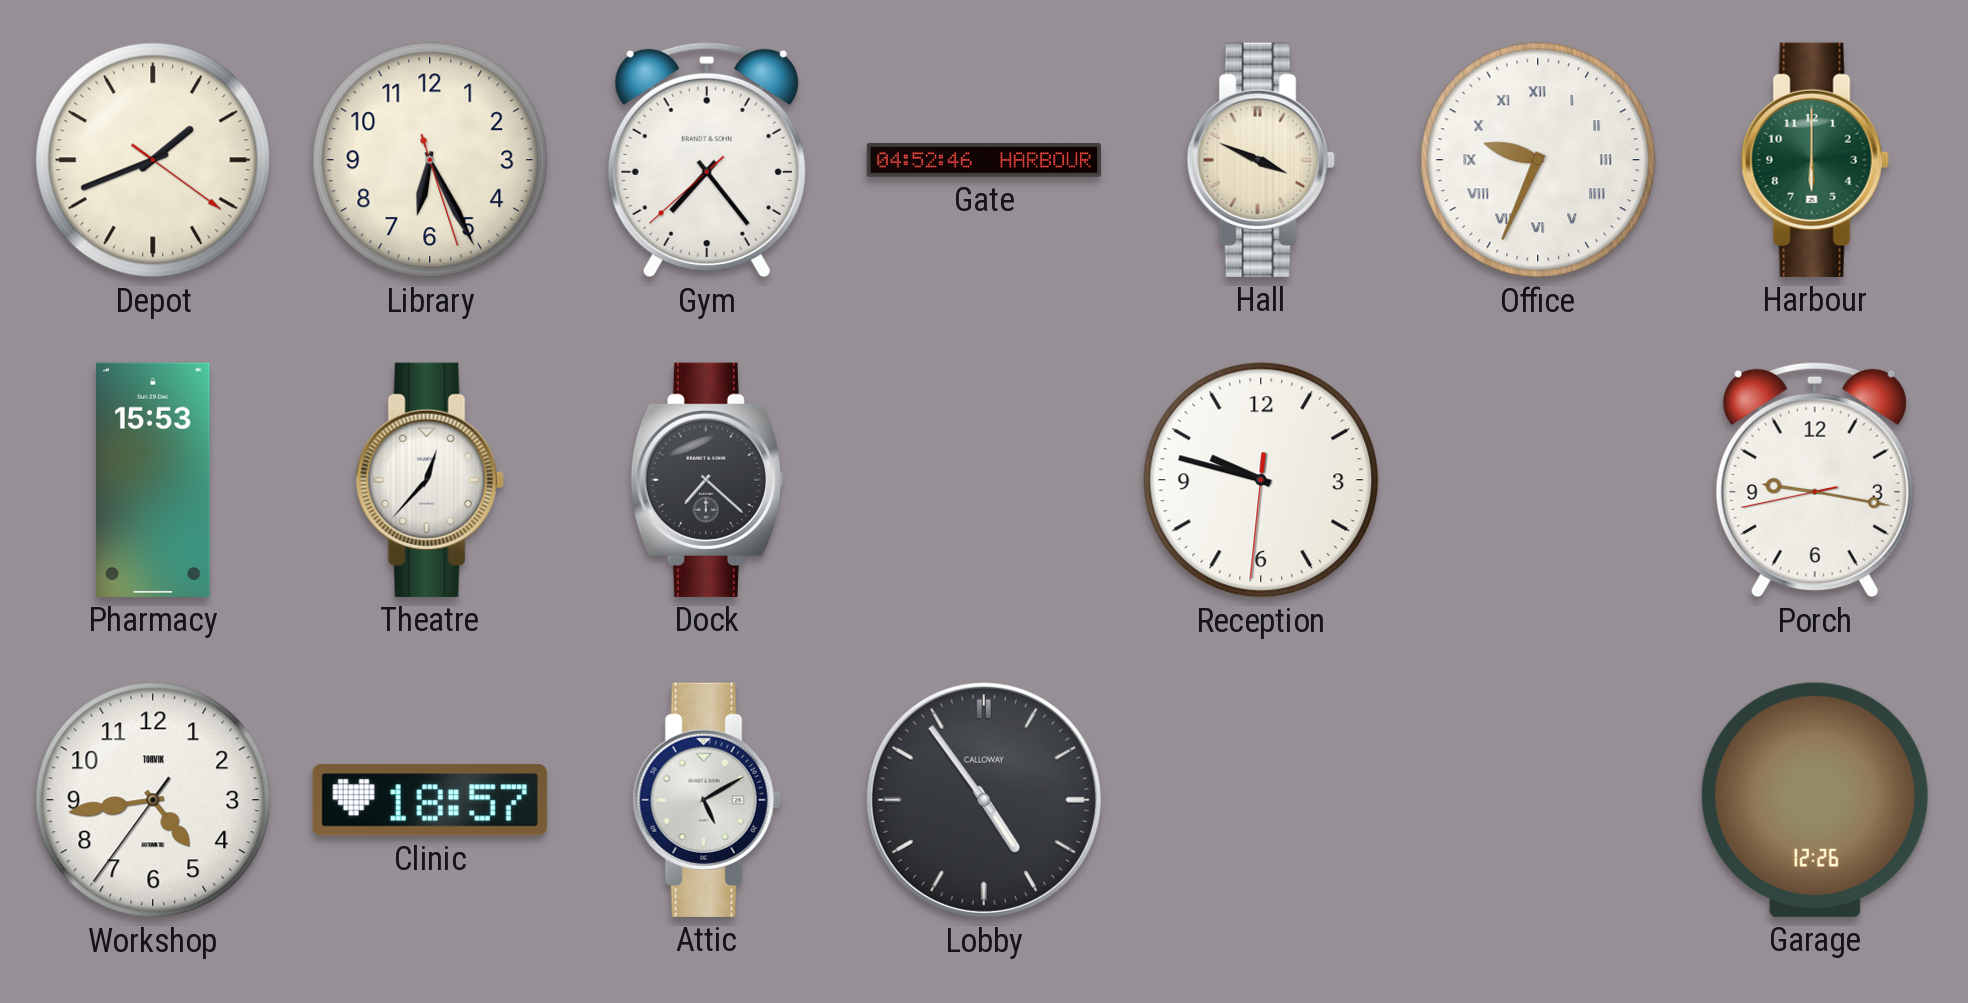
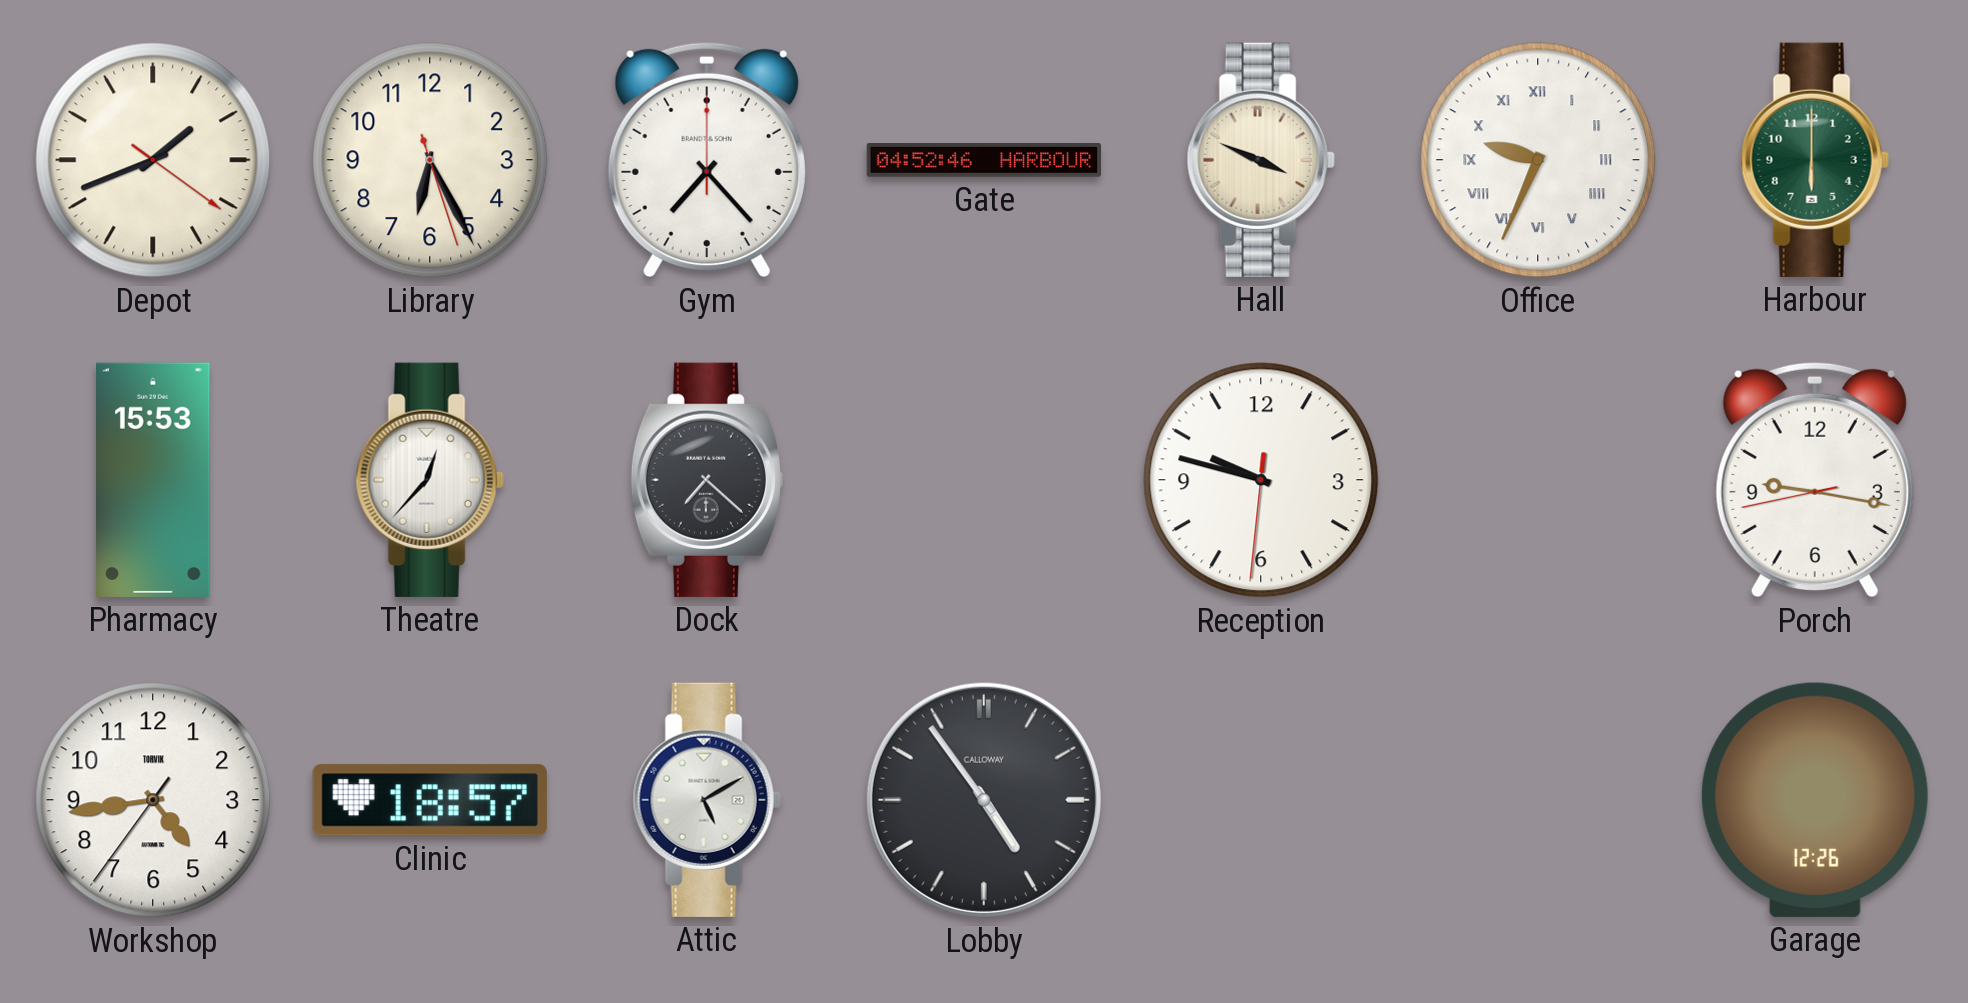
Gym: 7:23:38 -> 7:23:00
